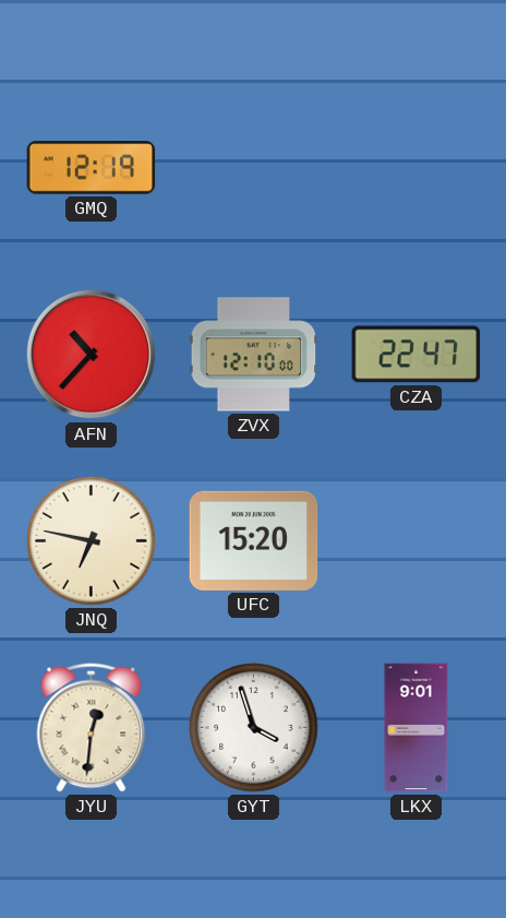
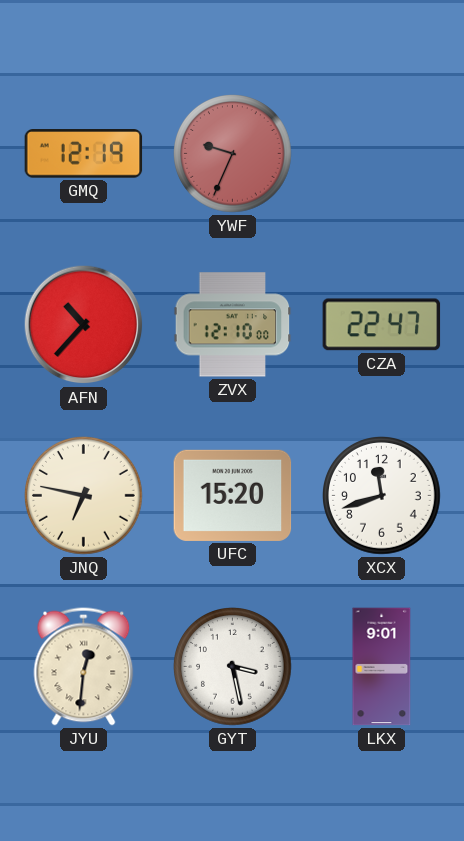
YWF: none -> 9:34
XCX: none -> 11:42
GYT: 3:57 -> 3:28
